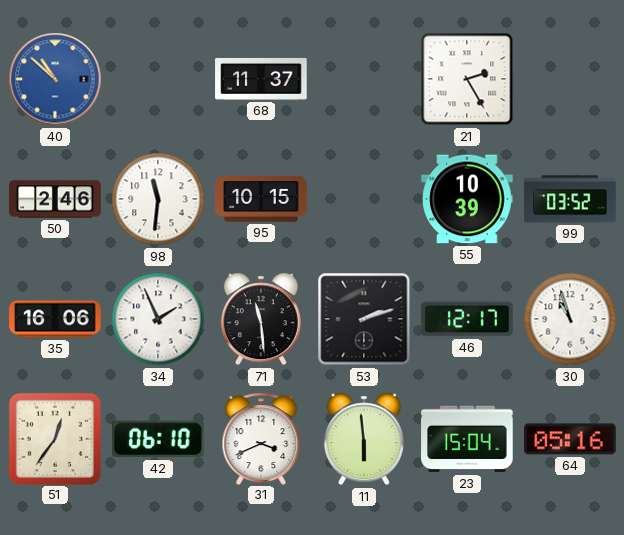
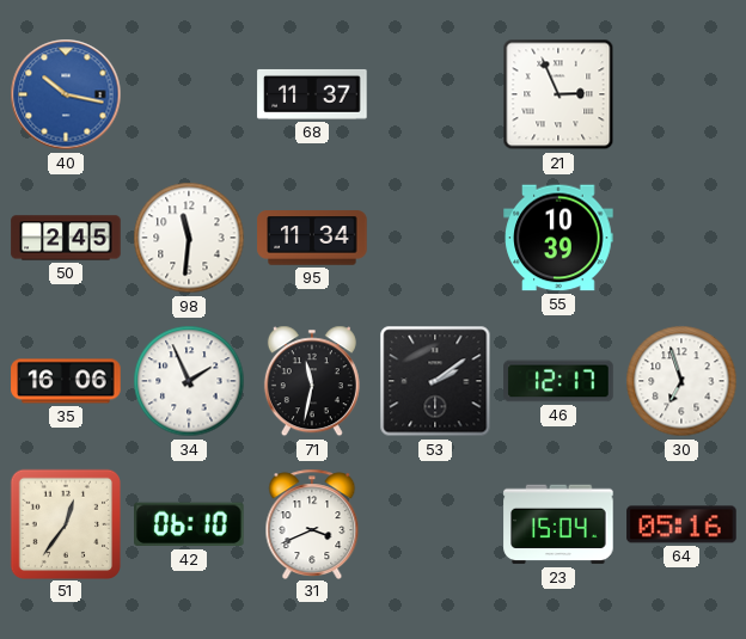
40: 10:52 -> 10:17
21: 2:25 -> 2:56
50: 2:46 -> 2:45
95: 10:15 -> 11:34
99: 03:52 -> none
71: 11:29 -> 11:32
53: 2:12 -> 2:09
30: 10:57 -> 6:57
11: 5:59 -> none
